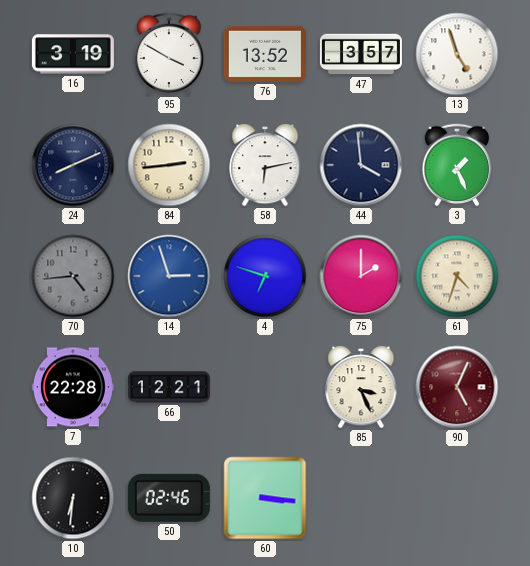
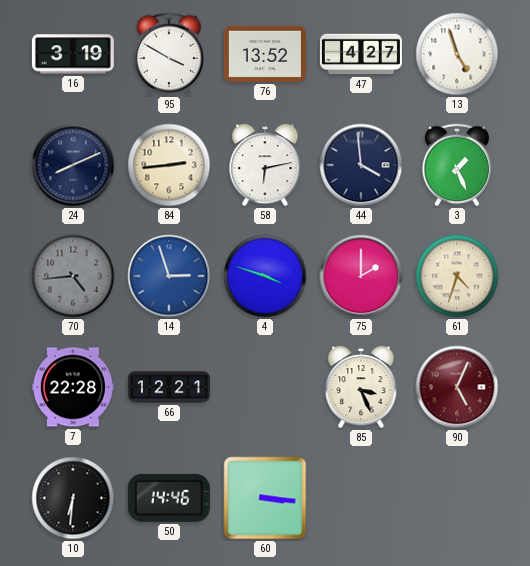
47: 3:57 -> 4:27
4: 6:48 -> 3:48
50: 02:46 -> 14:46
